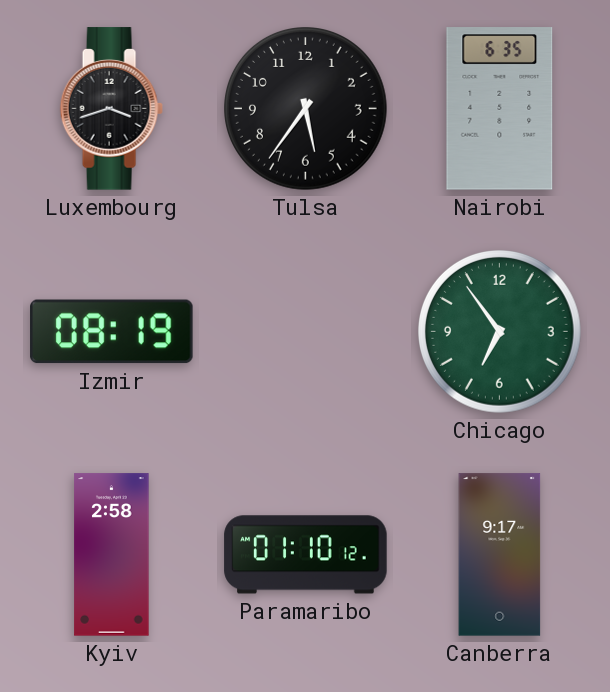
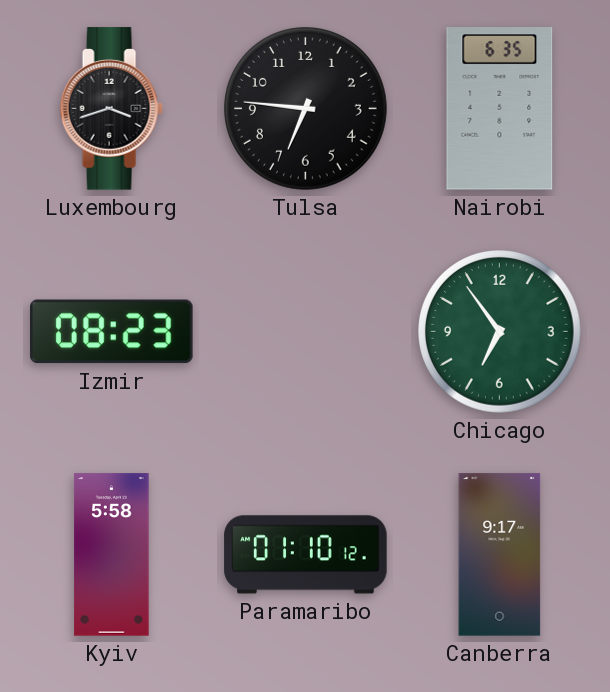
Tulsa: 5:36 -> 6:46
Izmir: 08:19 -> 08:23
Kyiv: 2:58 -> 5:58
